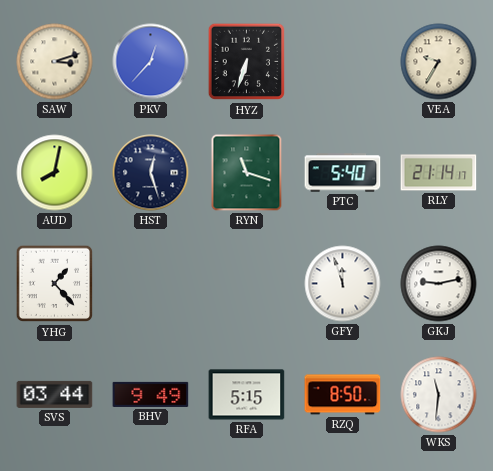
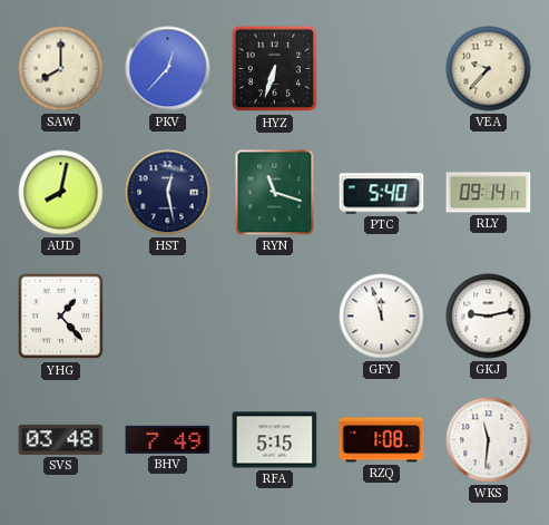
SAW: 3:12 -> 8:00
VEA: 9:35 -> 9:37
HST: 12:27 -> 12:28
RLY: 21:14 -> 09:14
SVS: 03:44 -> 03:48
BHV: 9:49 -> 7:49
RZQ: 8:50 -> 1:08
